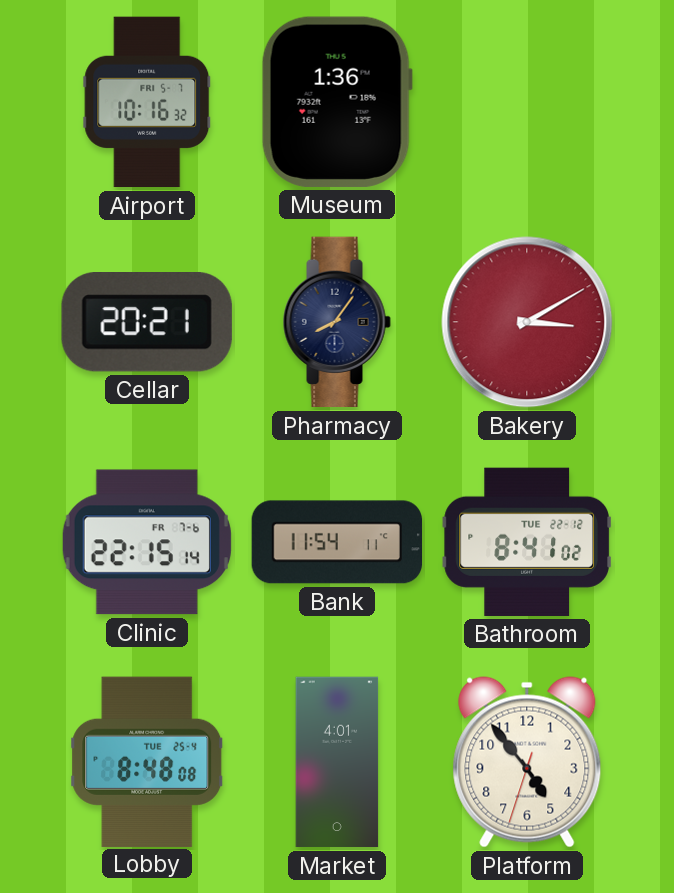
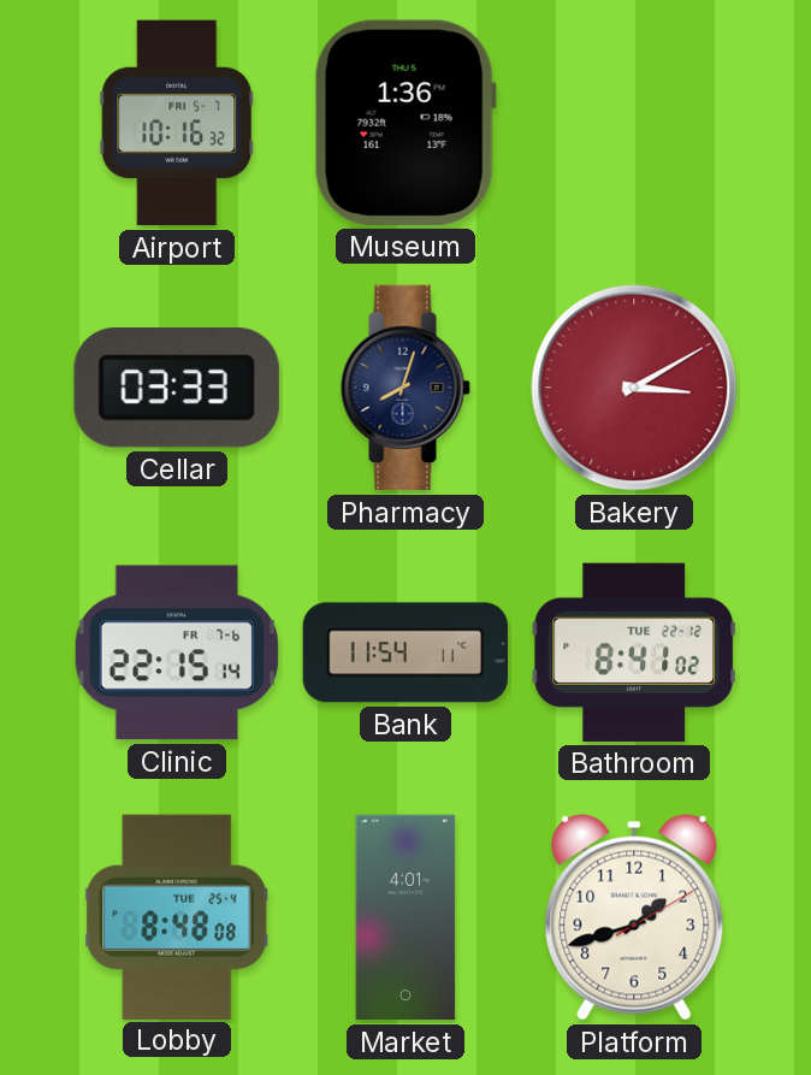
Cellar: 20:21 -> 03:33
Pharmacy: 8:06 -> 8:03
Platform: 4:53 -> 1:42
